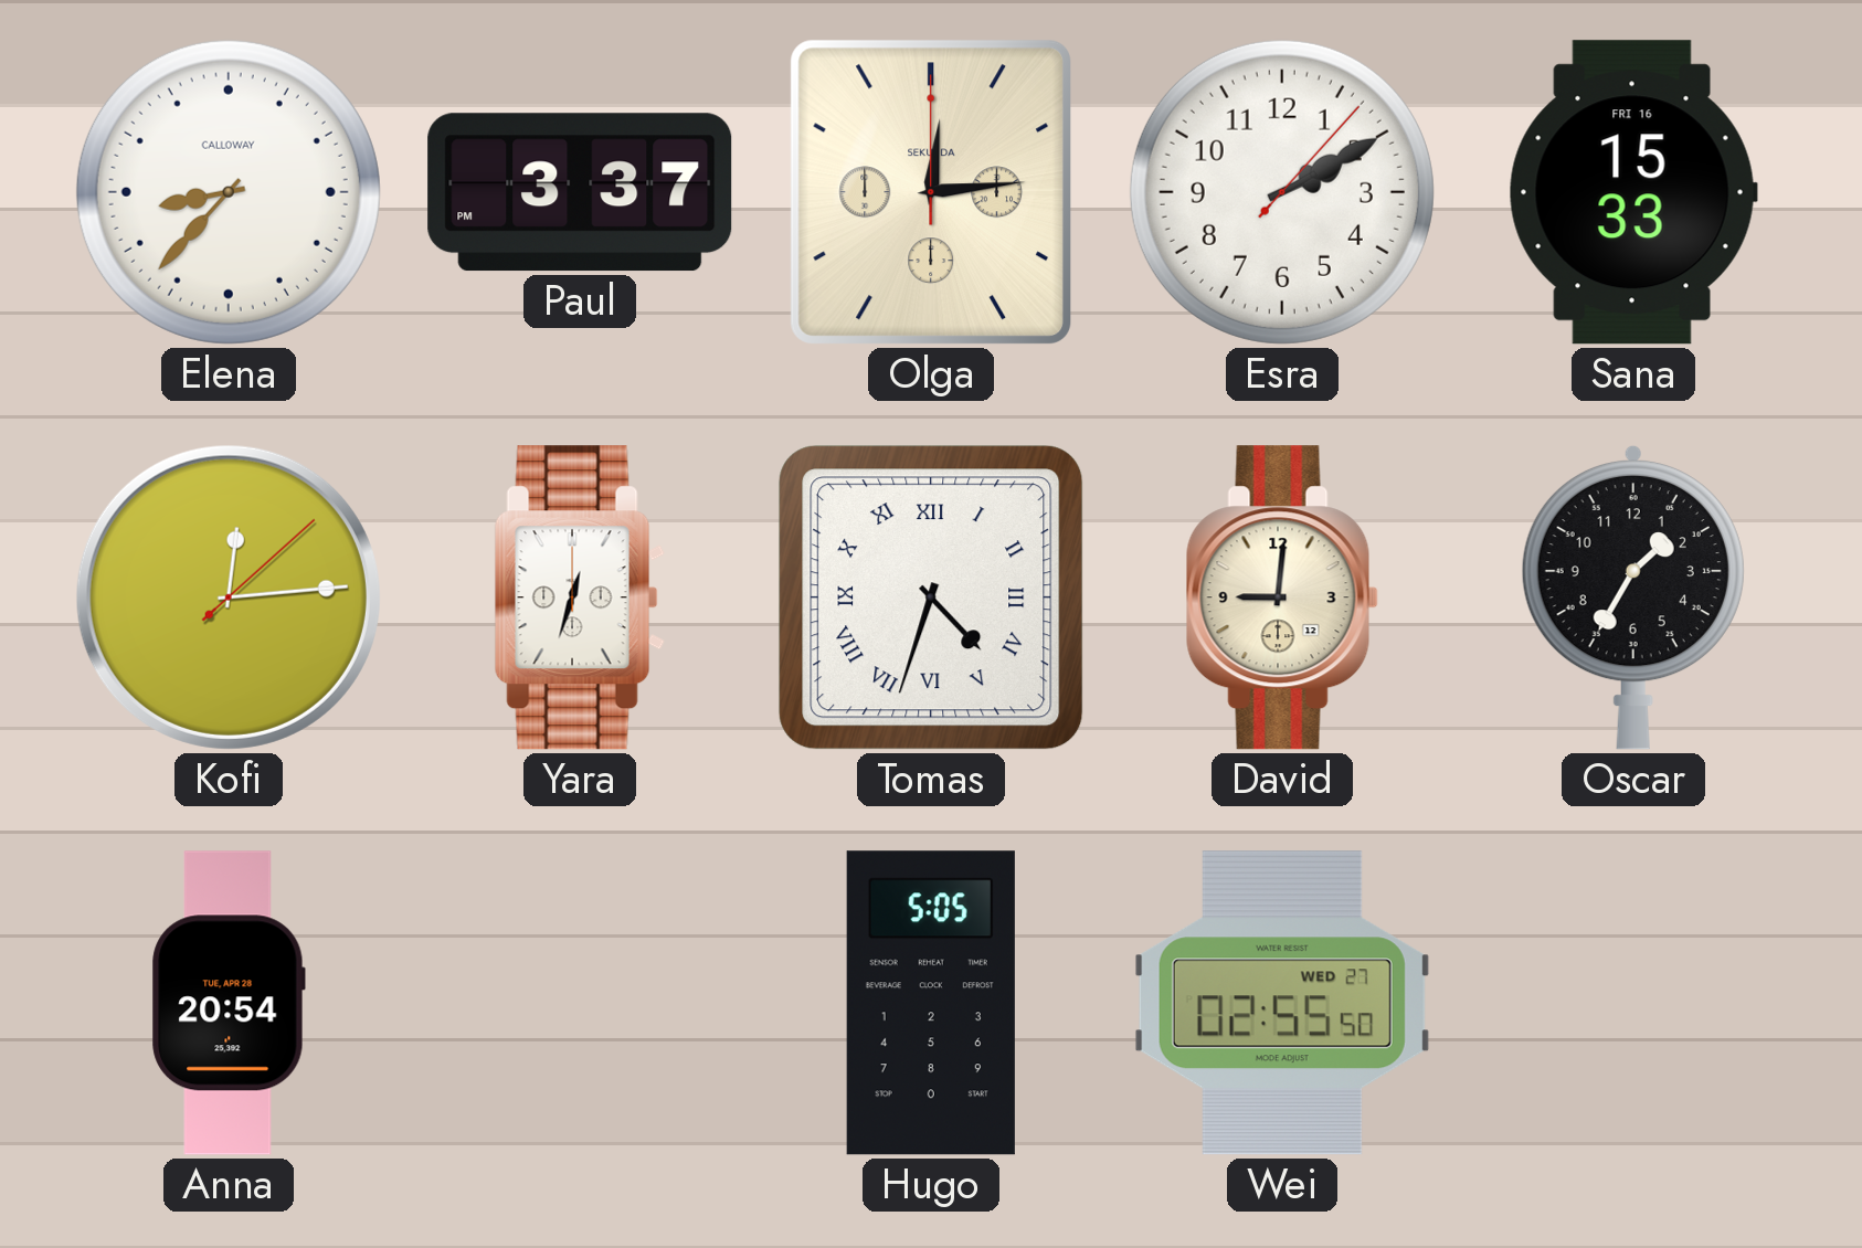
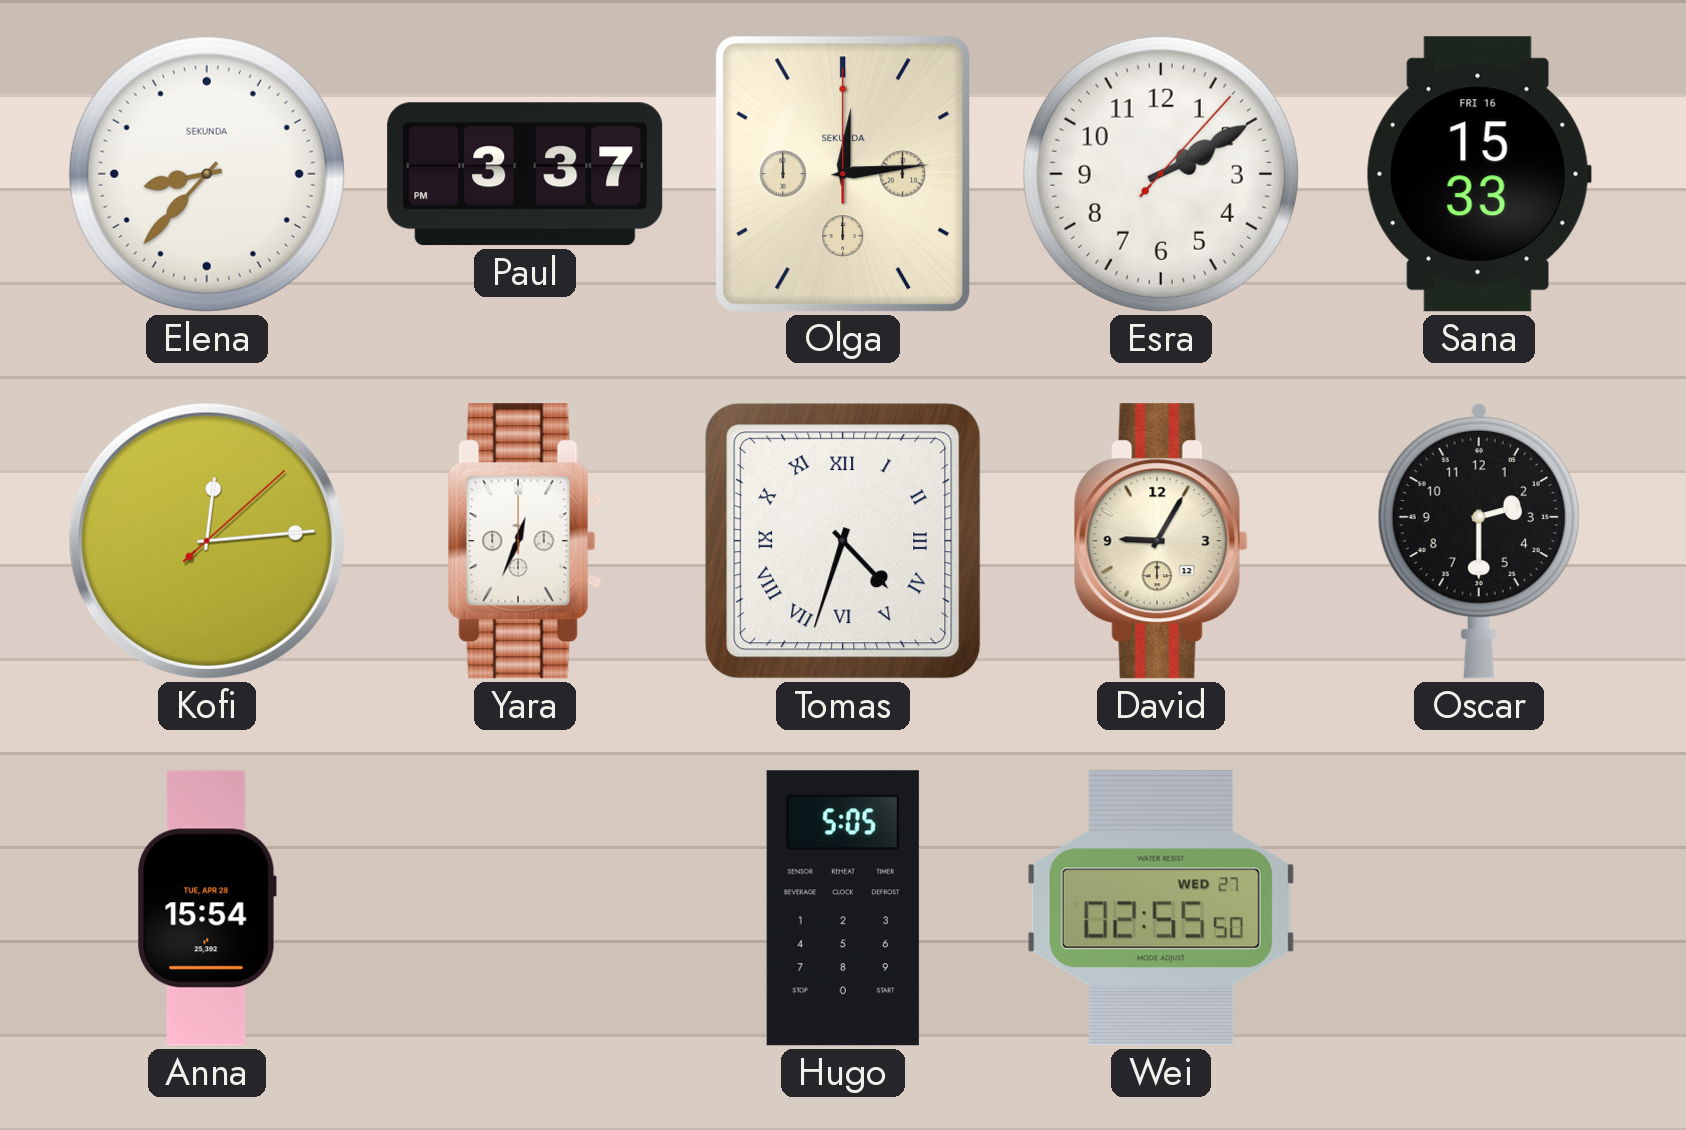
Elena brand: CALLOWAY -> SEKUNDA
Yara: 12:33 -> 12:34
David: 9:01 -> 9:05
Oscar: 1:35 -> 2:30
Anna: 20:54 -> 15:54
